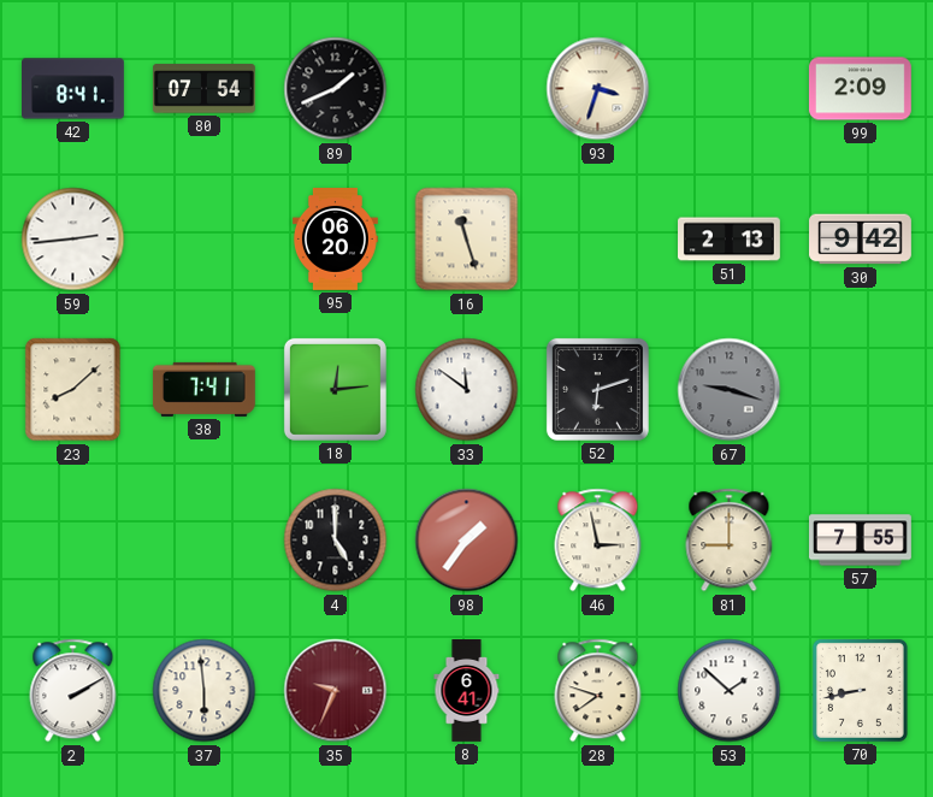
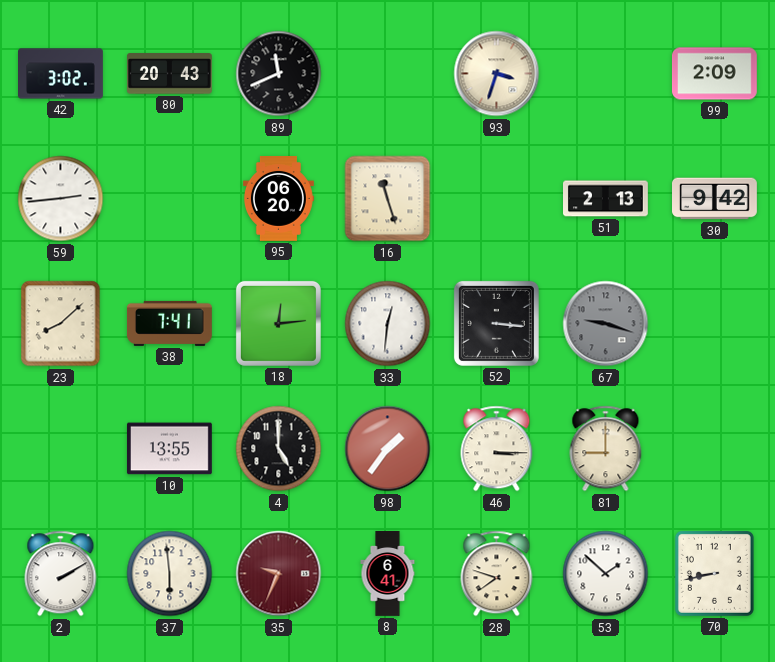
42: 8:41 -> 3:02
80: 07:54 -> 20:43
89: 1:41 -> 11:41
33: 11:51 -> 12:31
52: 6:12 -> 3:16
10: none -> 13:55
46: 2:58 -> 3:15
57: 7:55 -> none
